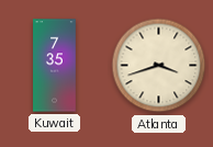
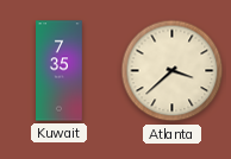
Atlanta: 3:42 -> 3:38
